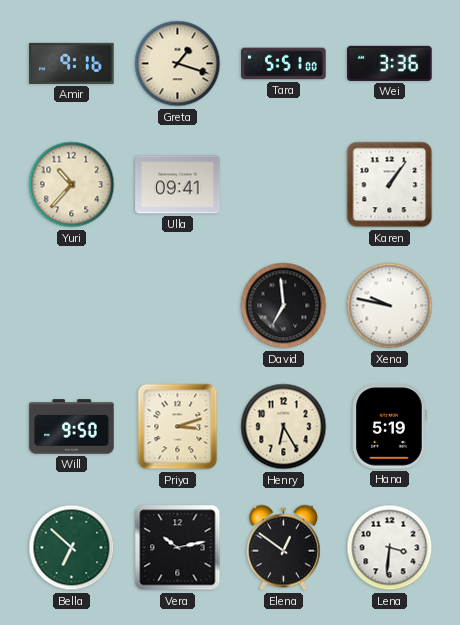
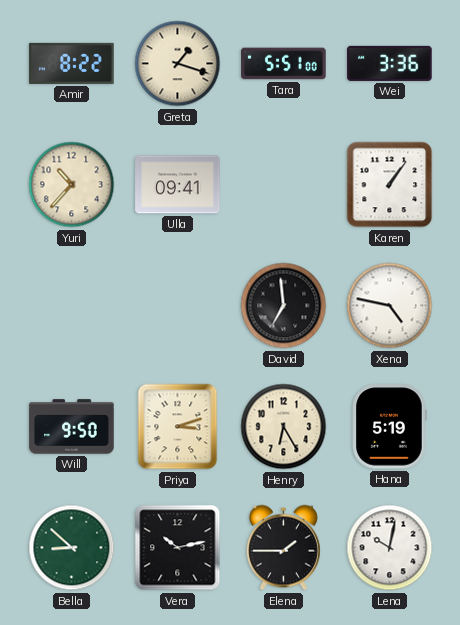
Amir: 9:16 -> 8:22
Xena: 9:47 -> 4:47
Bella: 6:52 -> 8:52
Elena: 12:51 -> 1:45
Lena: 3:31 -> 10:02
